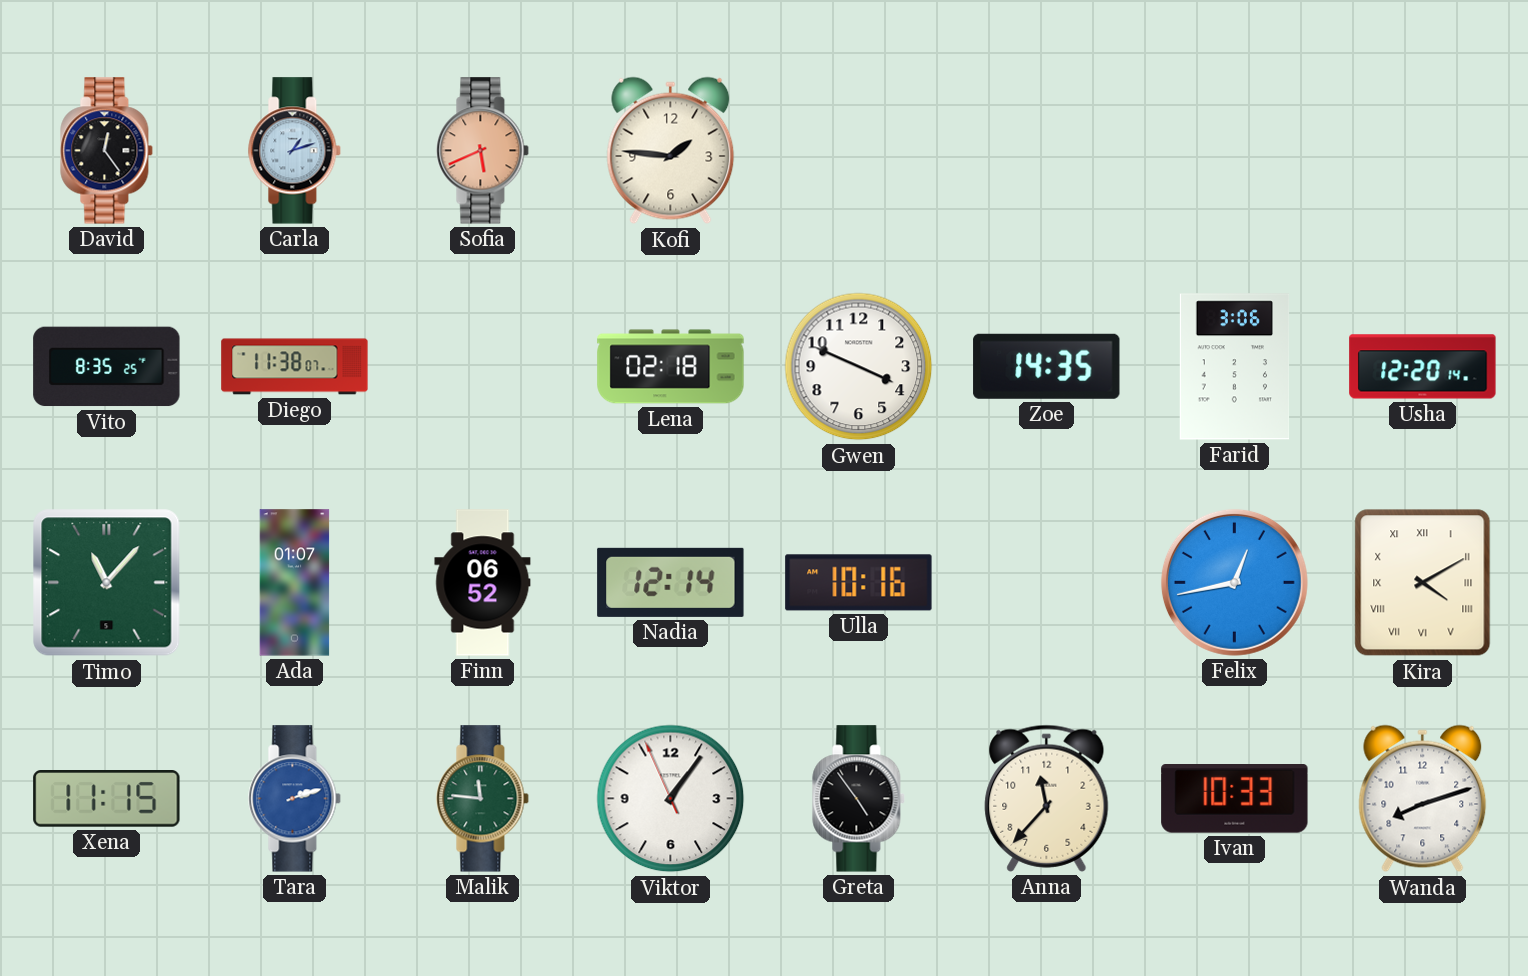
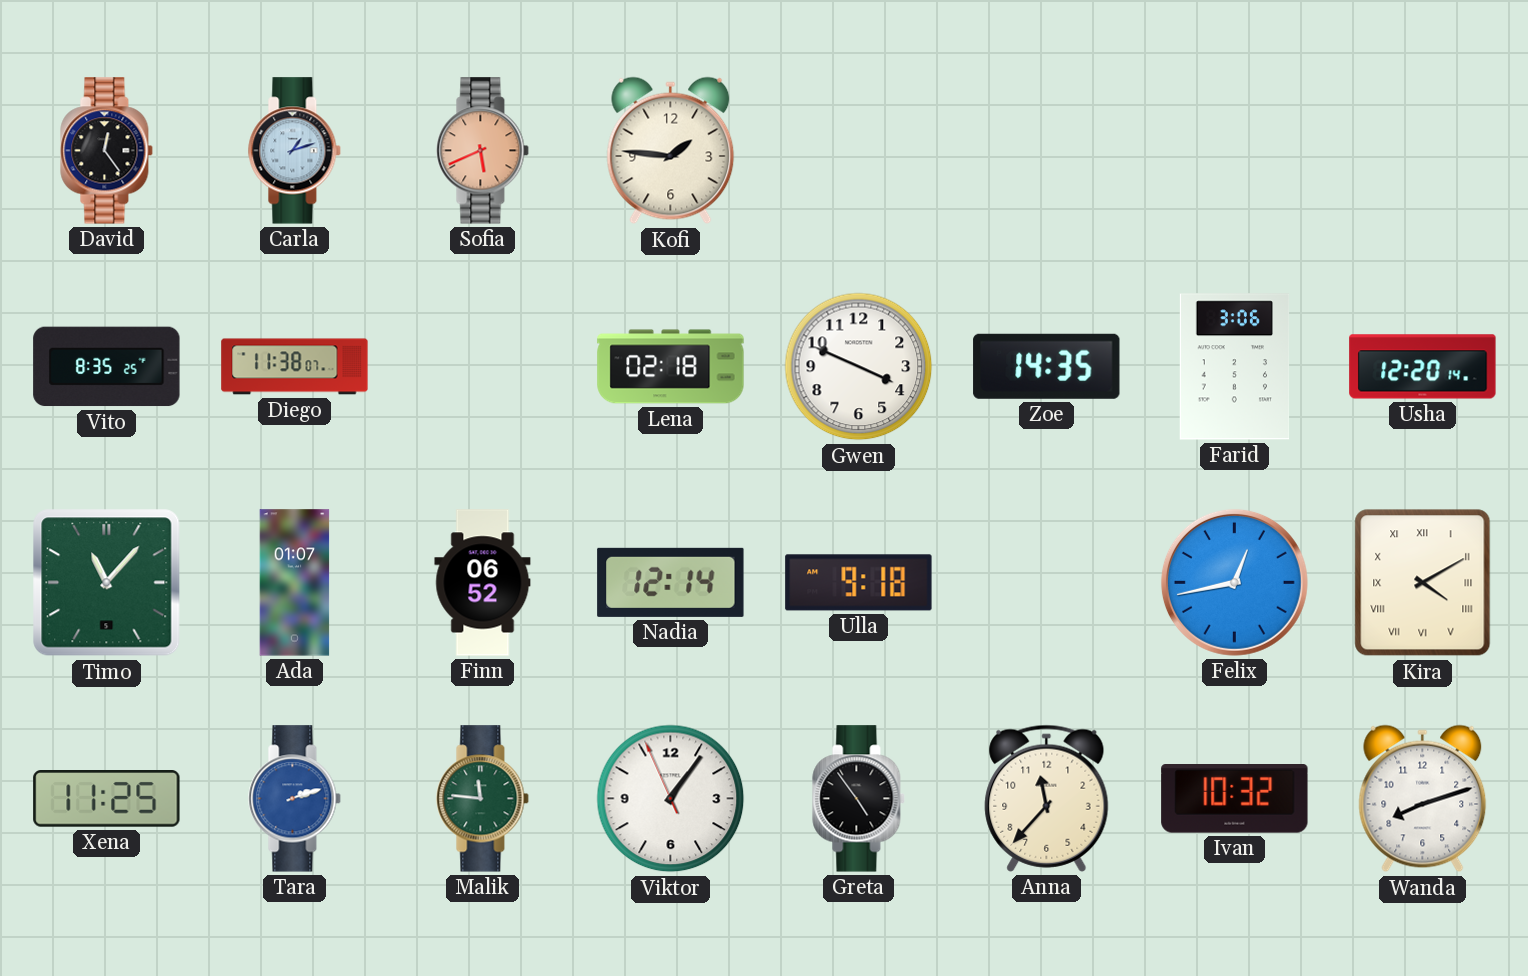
Ulla: 10:16 -> 9:18
Xena: 11:15 -> 11:25
Ivan: 10:33 -> 10:32
